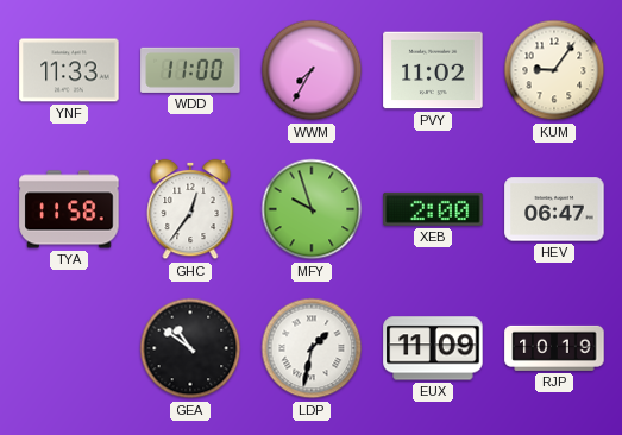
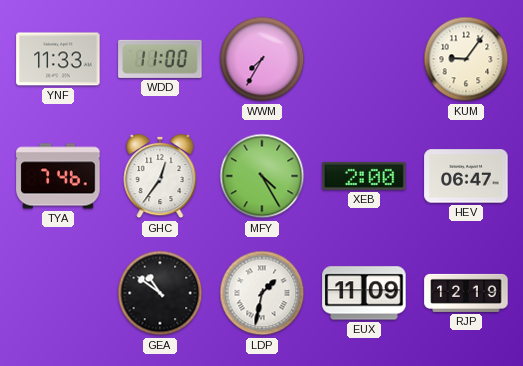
PVY: 11:02 -> none
TYA: 11:58 -> 7:46
MFY: 9:57 -> 4:25
RJP: 10:19 -> 12:19
